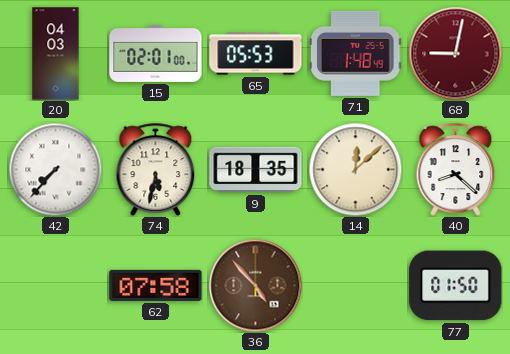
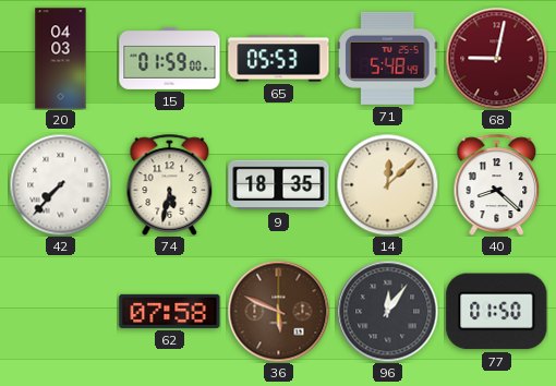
15: 02:01 -> 01:59
71: 1:48 -> 5:48
36: 4:53 -> 5:49
96: none -> 12:06
